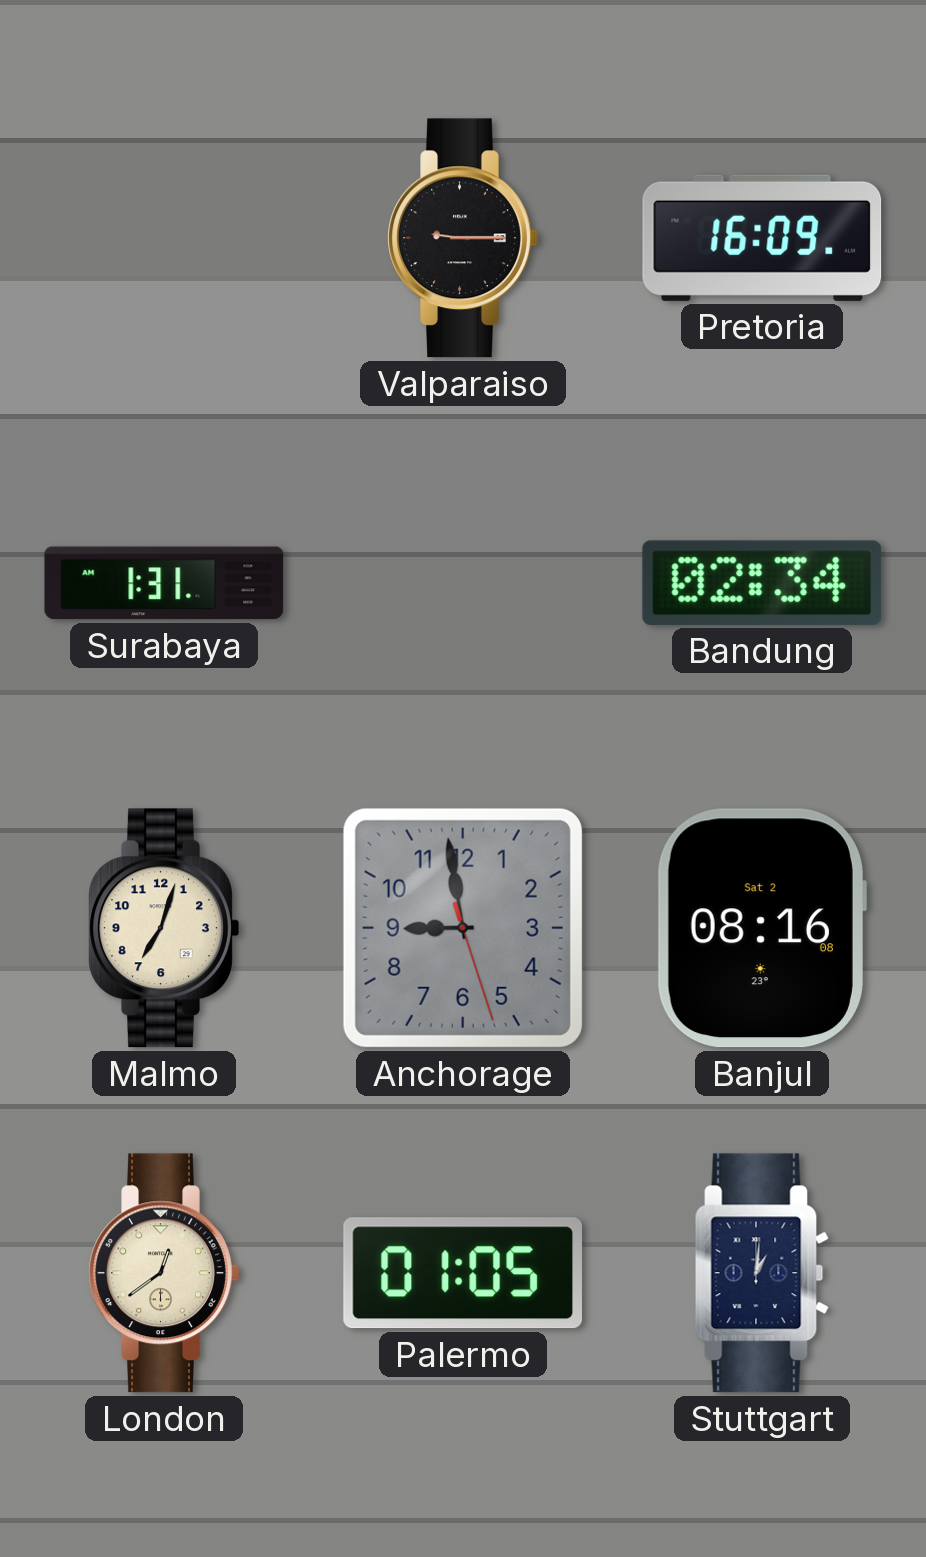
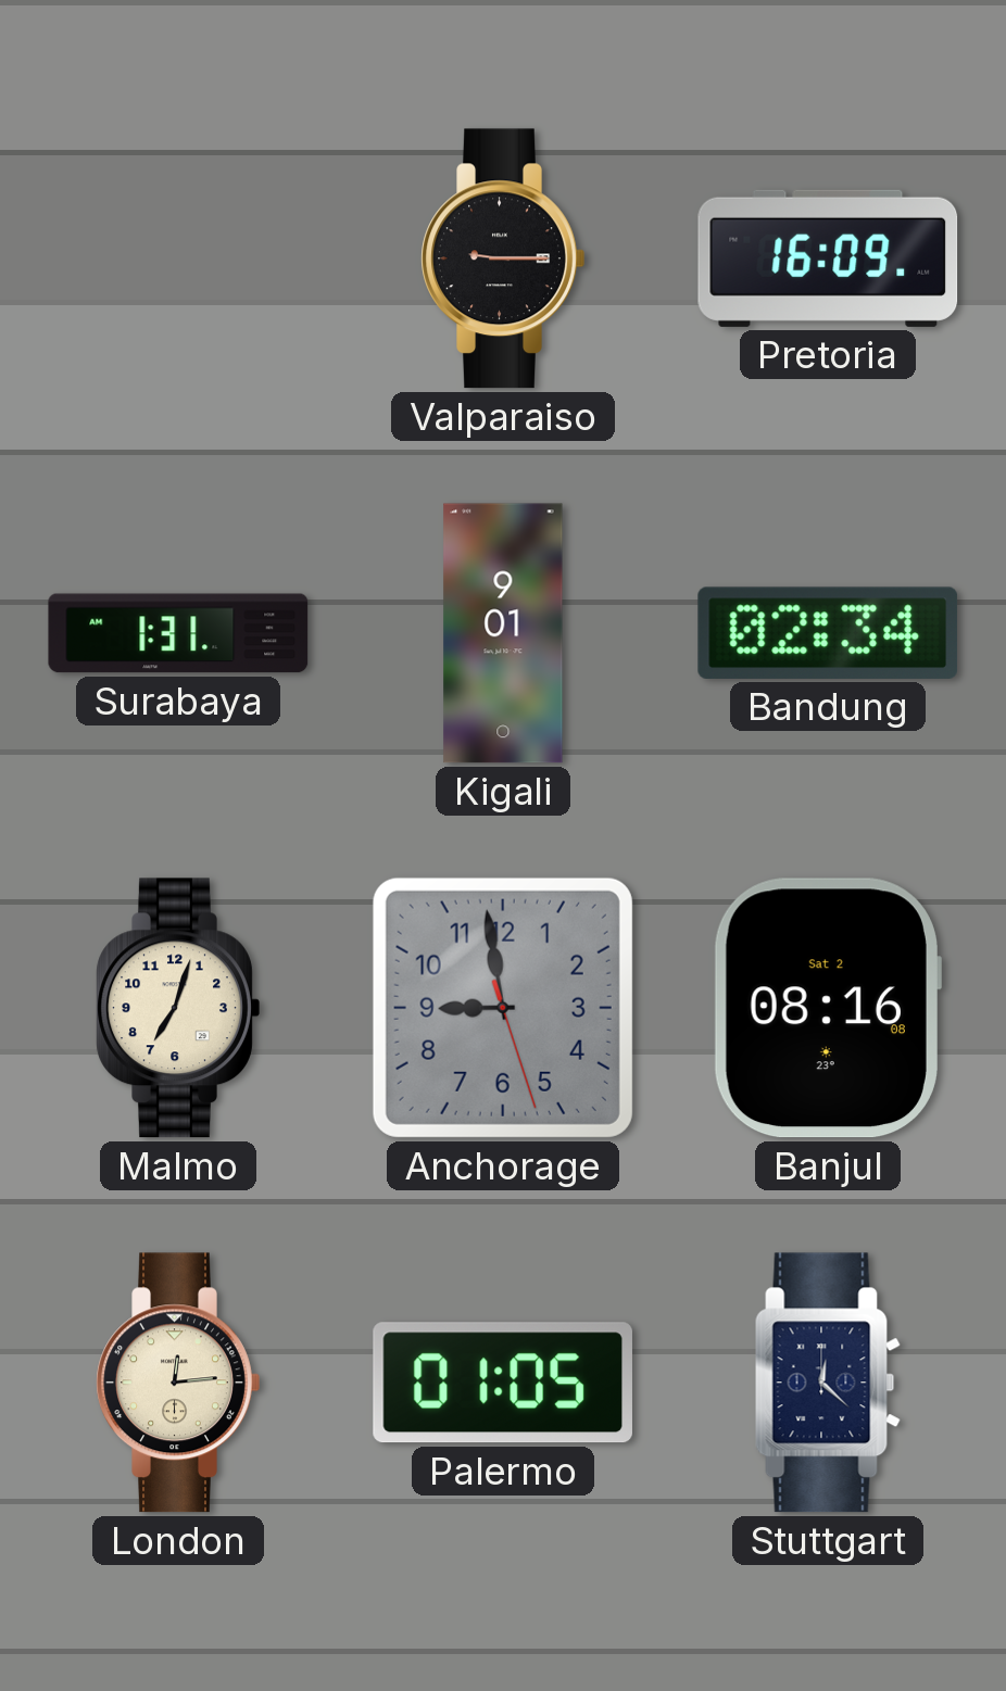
Kigali: none -> 9:01
London: 12:39 -> 12:14
Stuttgart: 1:01 -> 12:22
